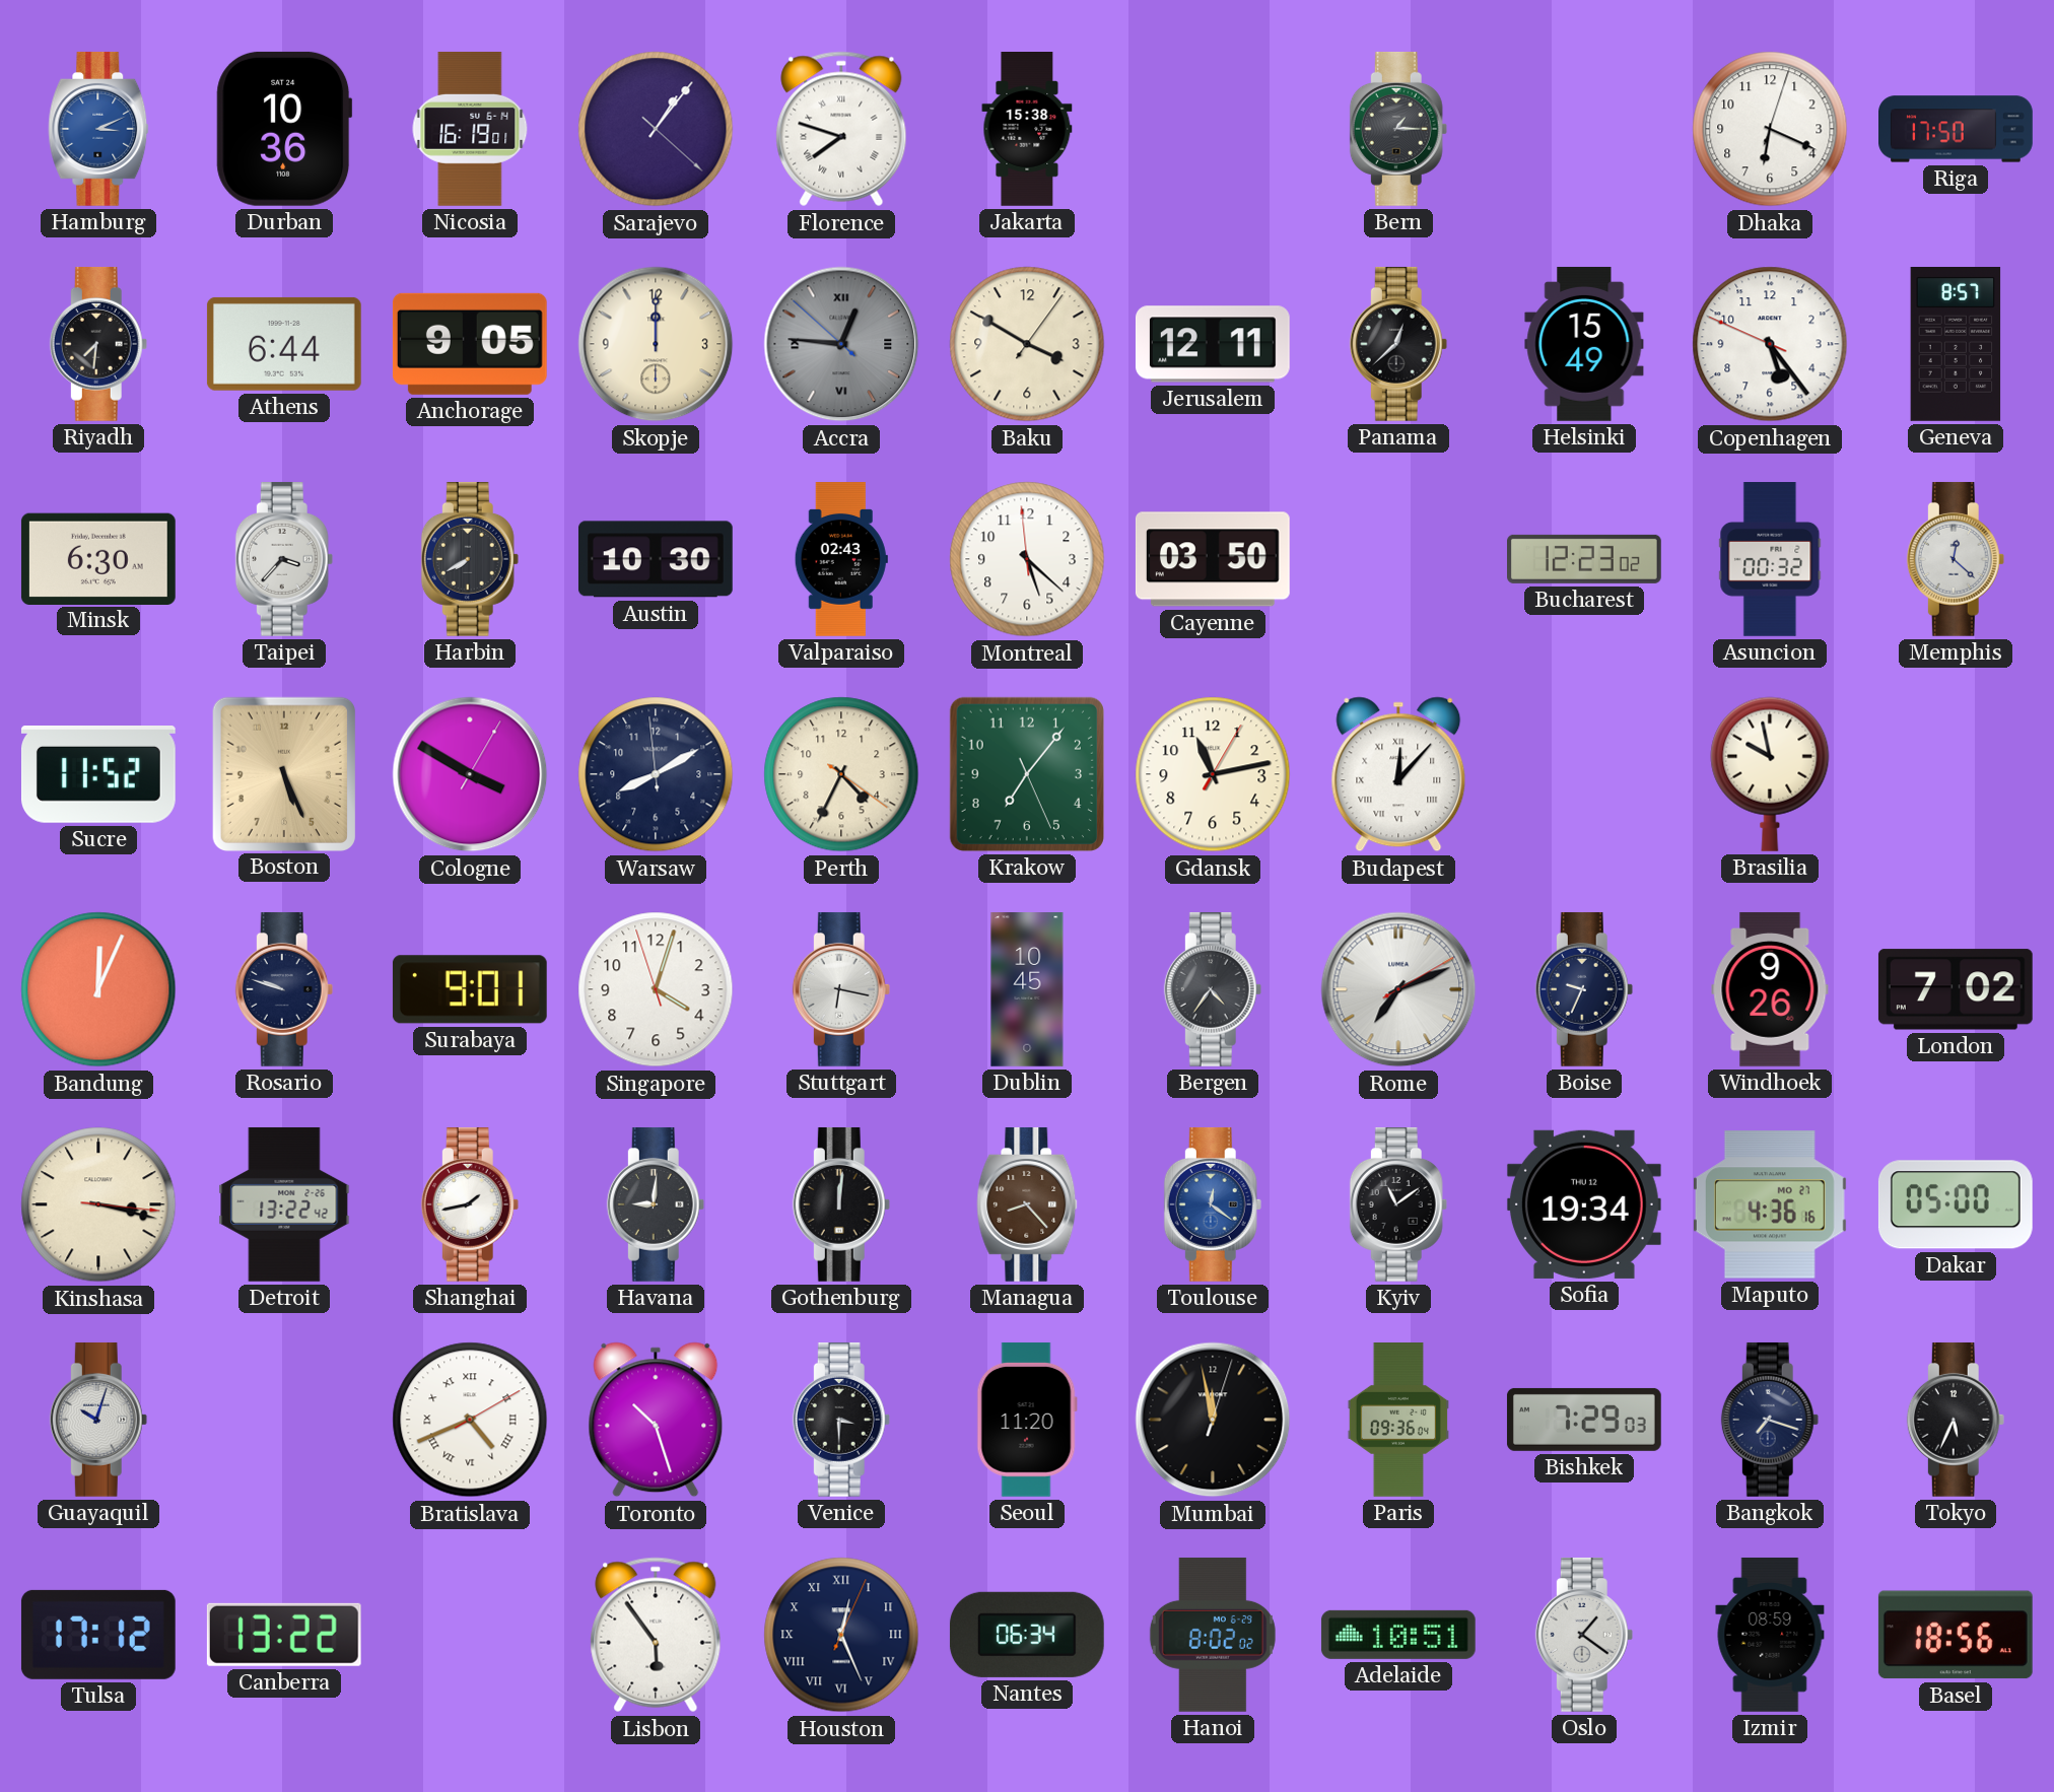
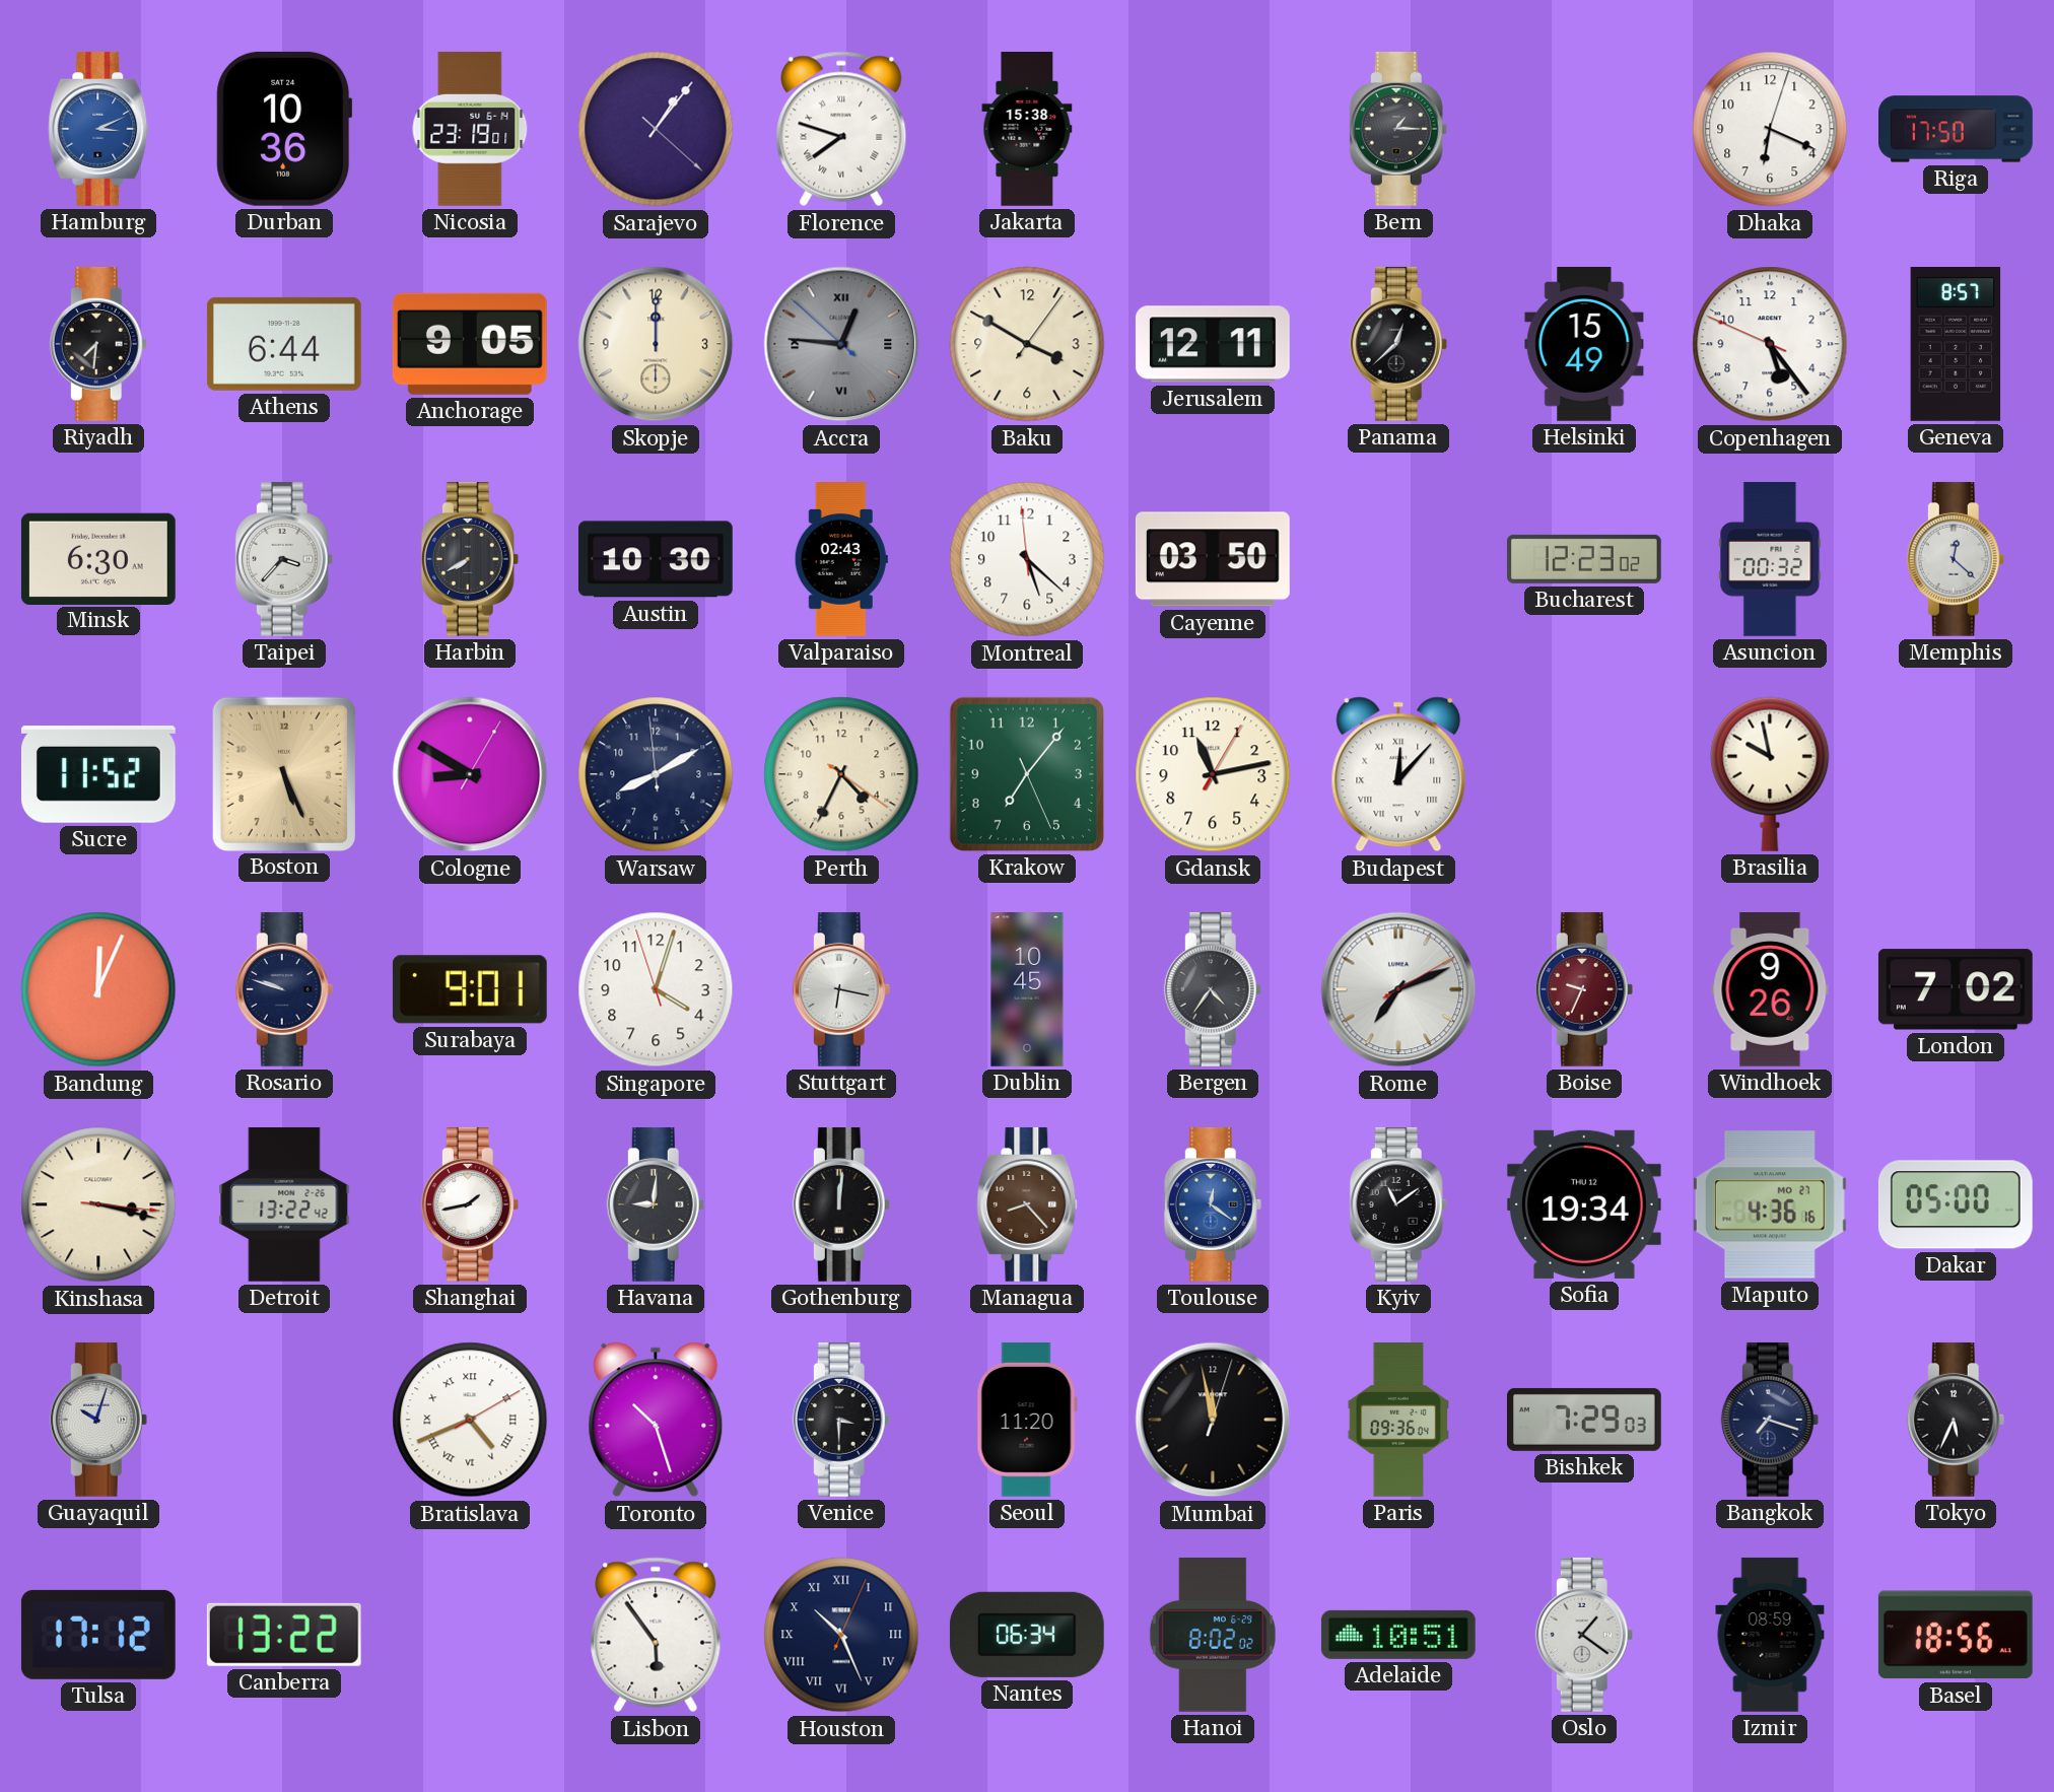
Nicosia: 16:19 -> 23:19
Cologne: 3:50 -> 8:50
Boise dial: navy -> burgundy
Houston: 12:26 -> 10:26
